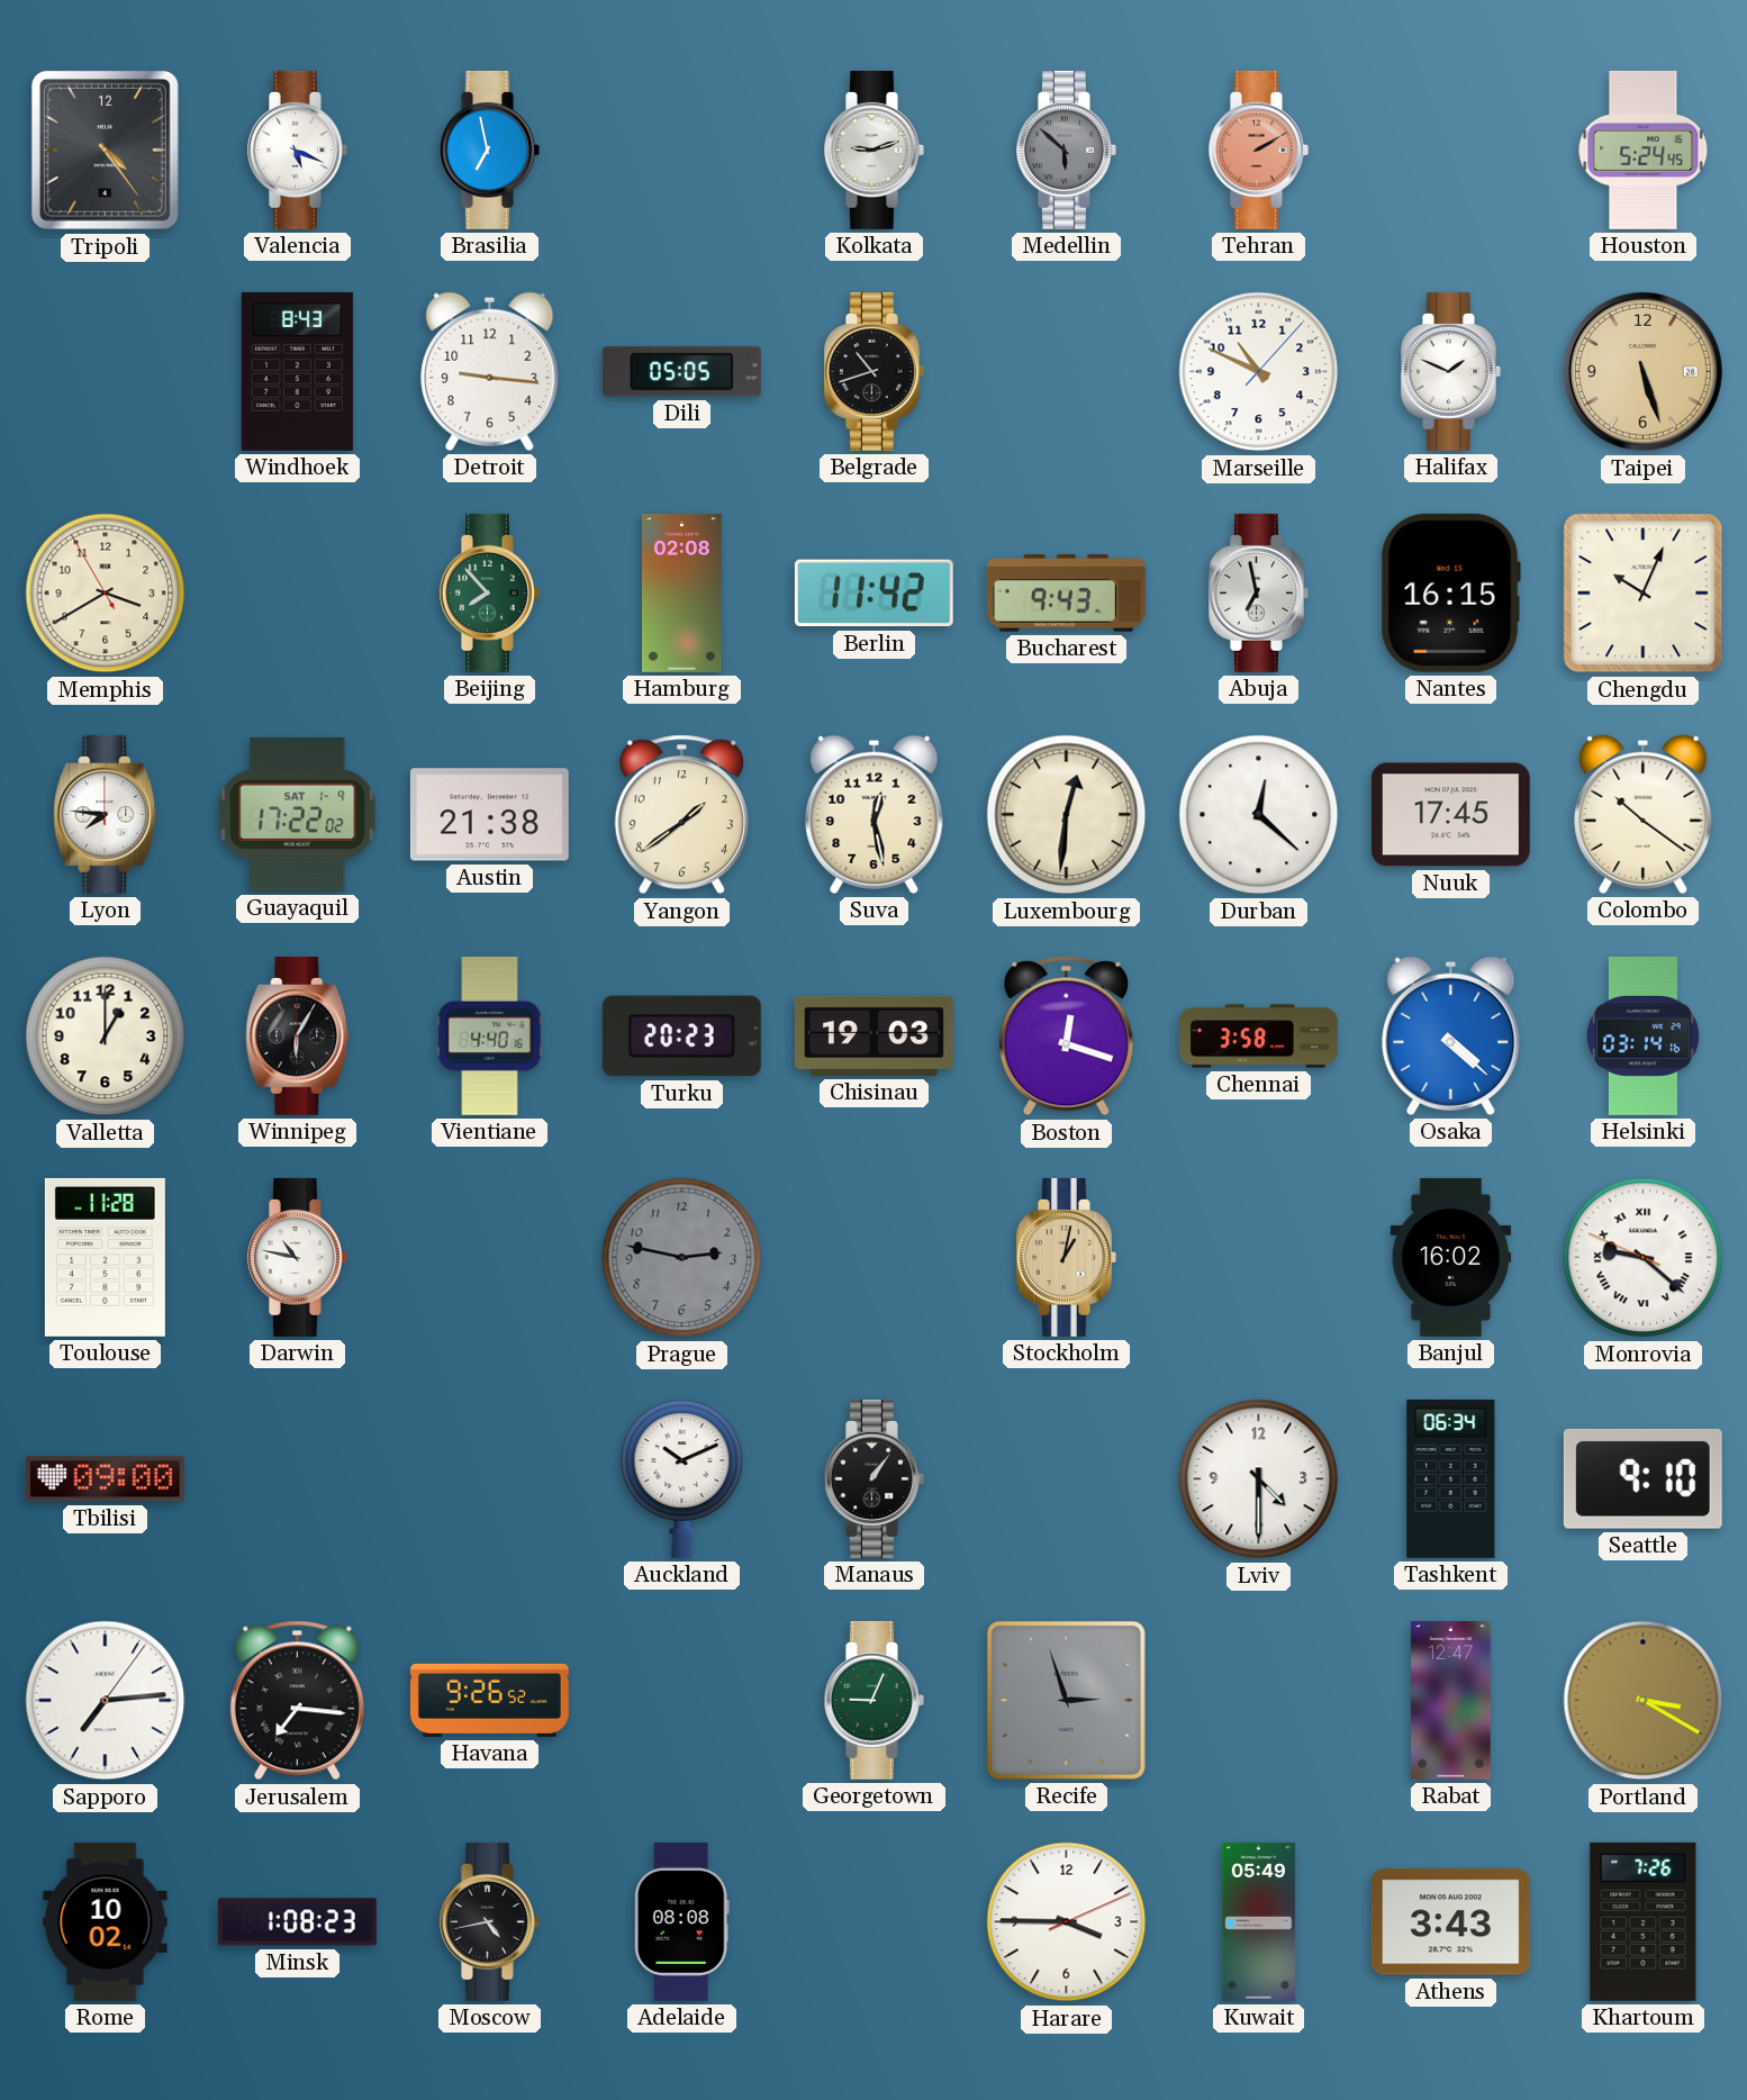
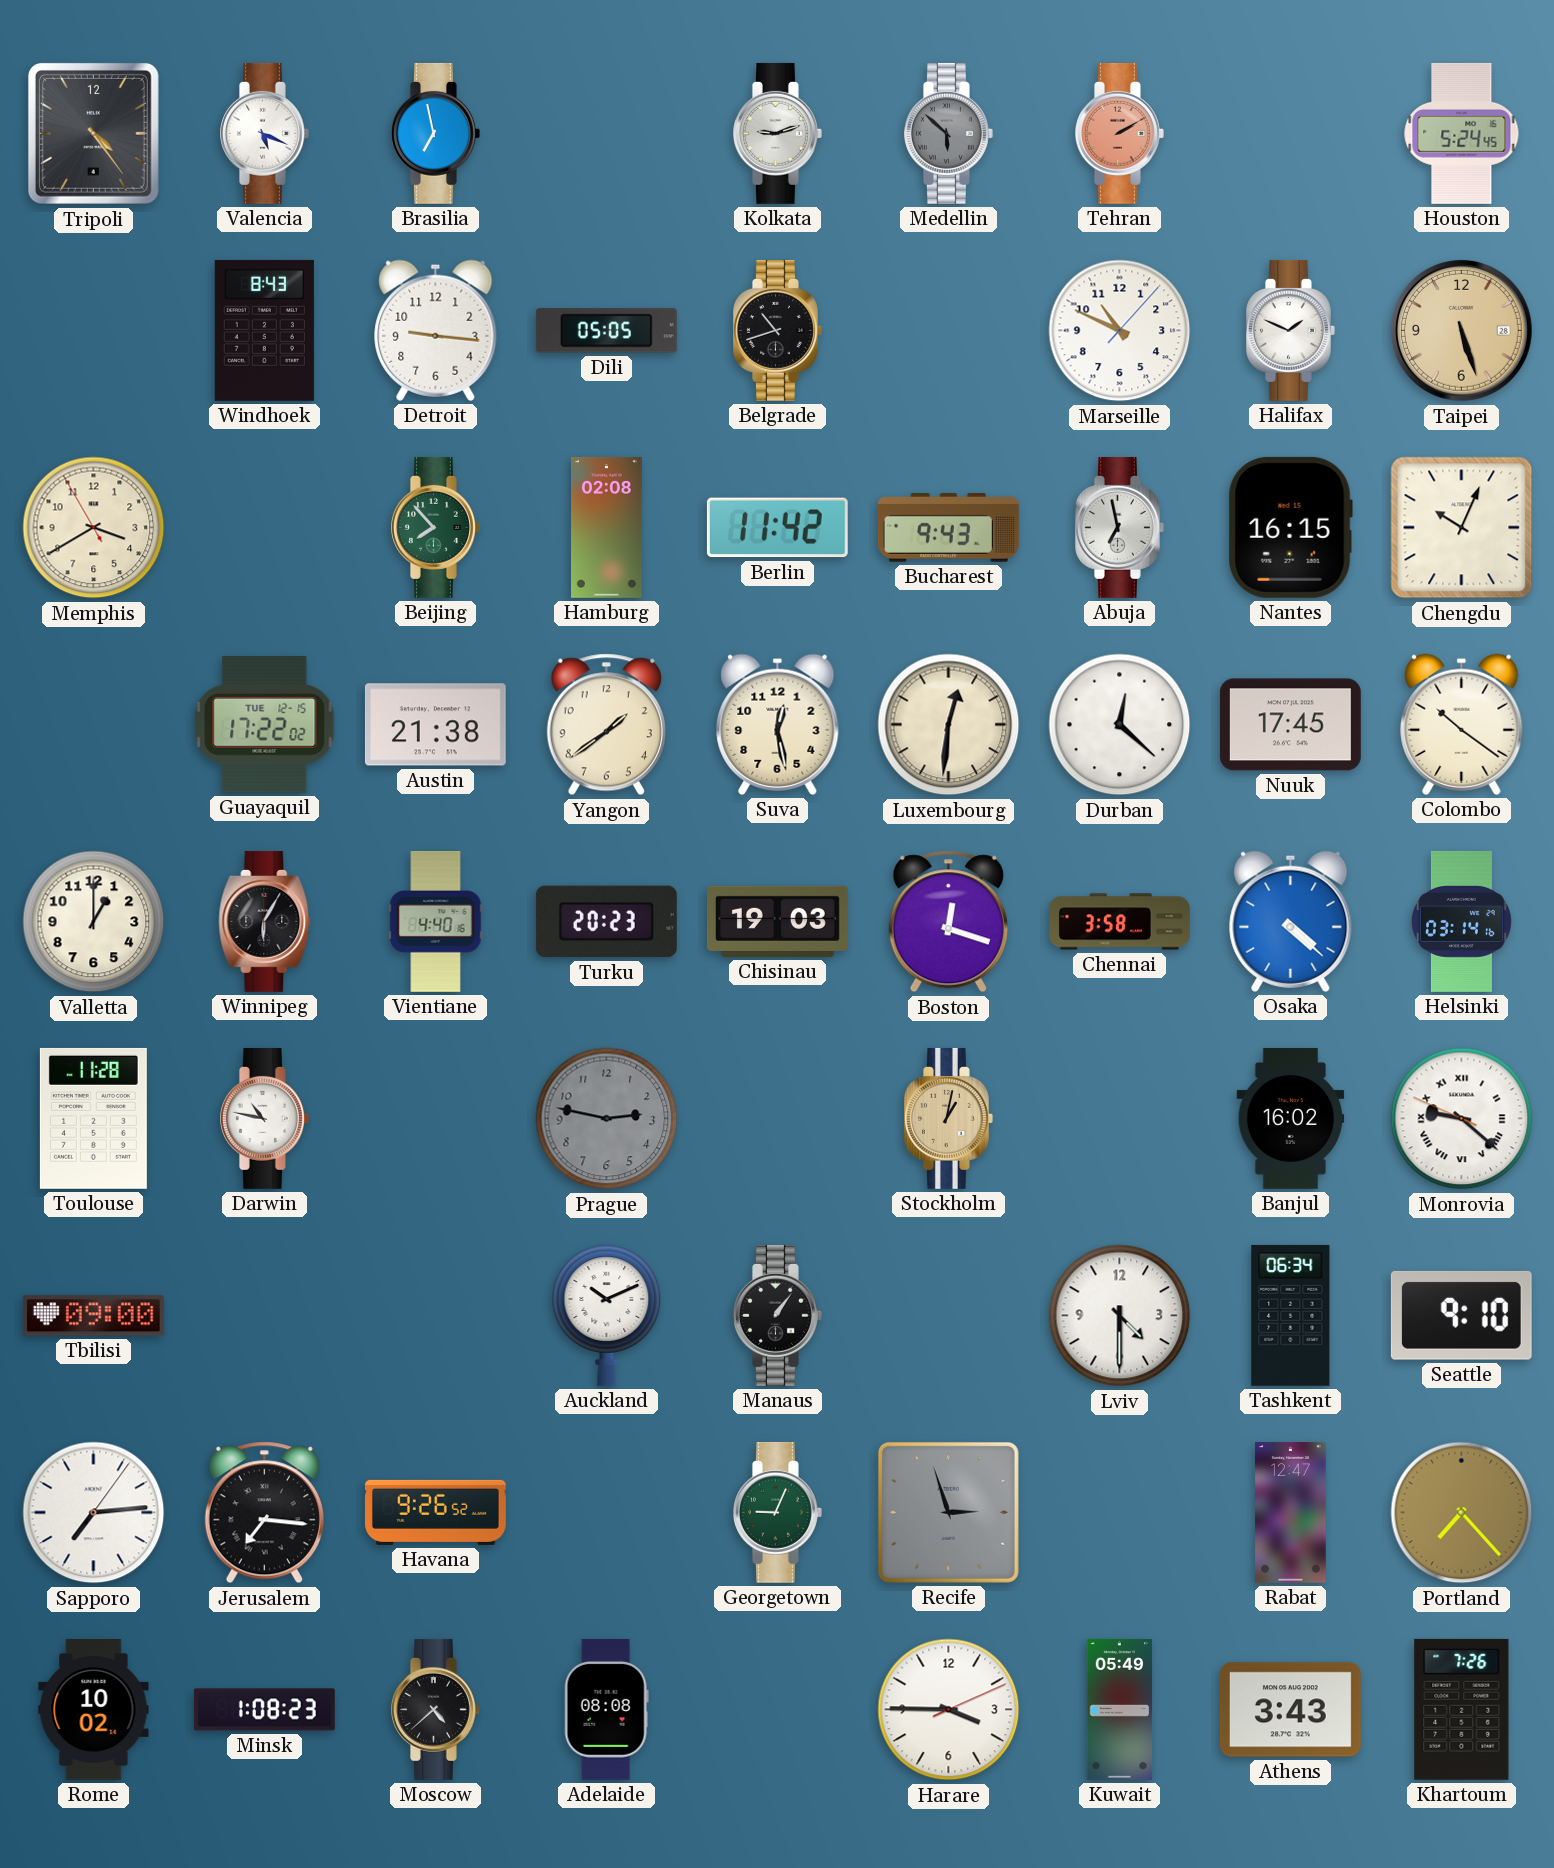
Lyon: 7:46 -> none
Guayaquil date: SAT 1-9 -> TUE 12-15
Portland: 3:20 -> 7:23
Moscow: 4:43 -> 4:38
